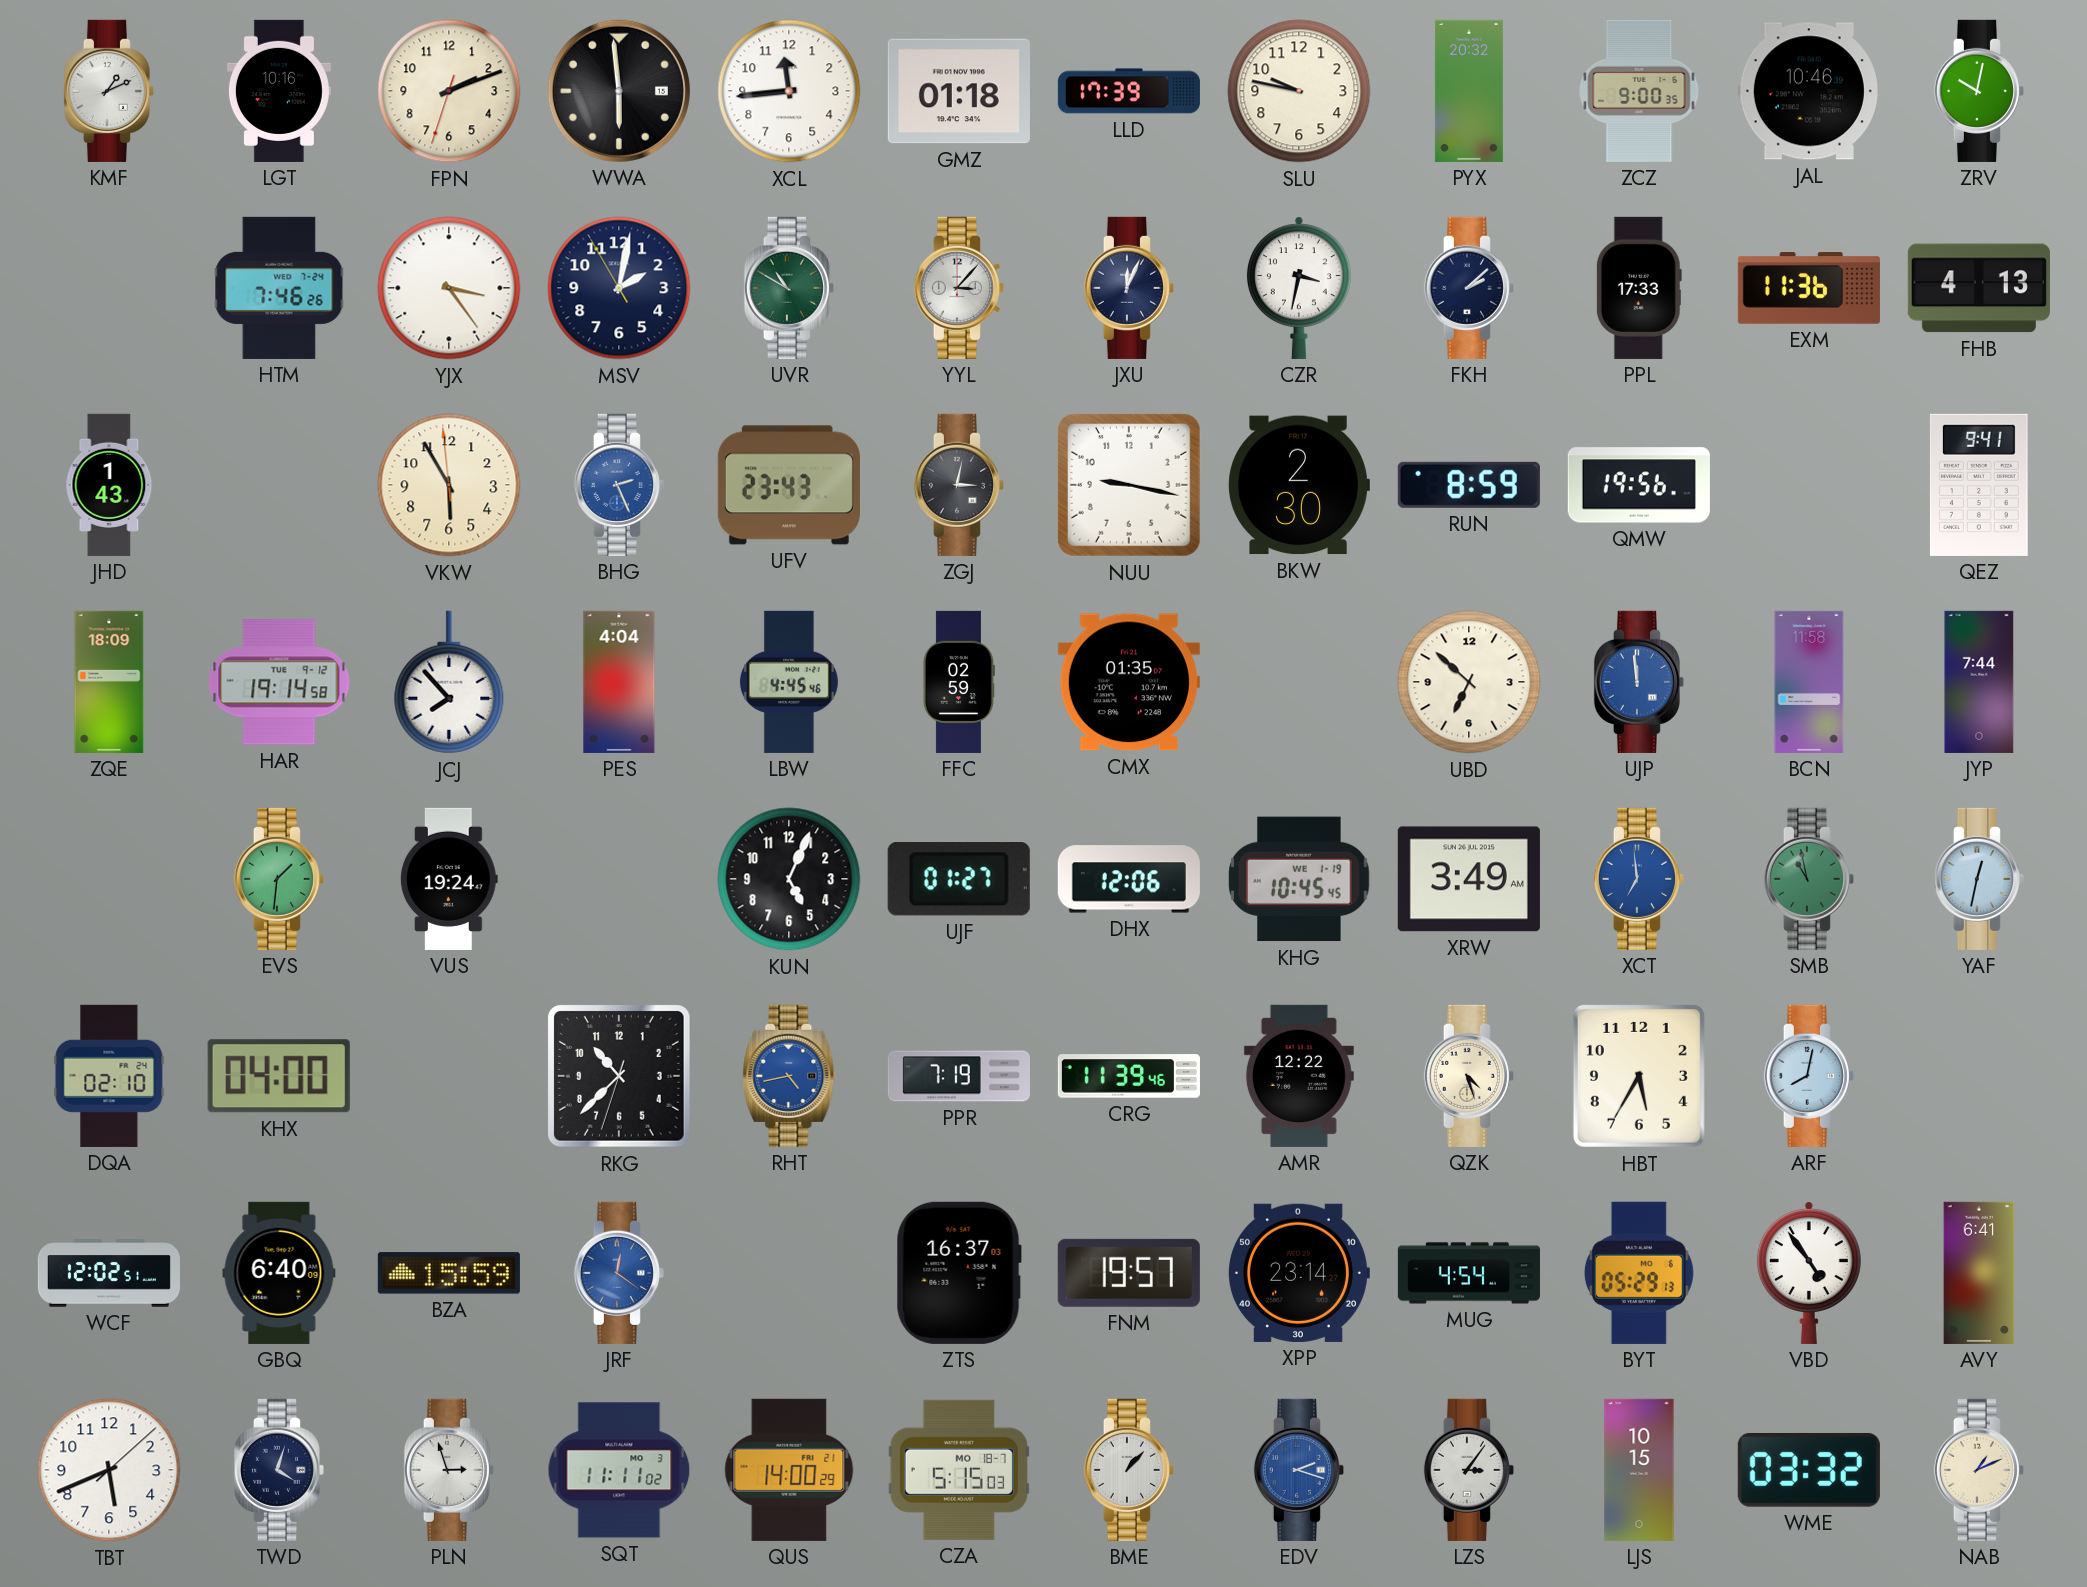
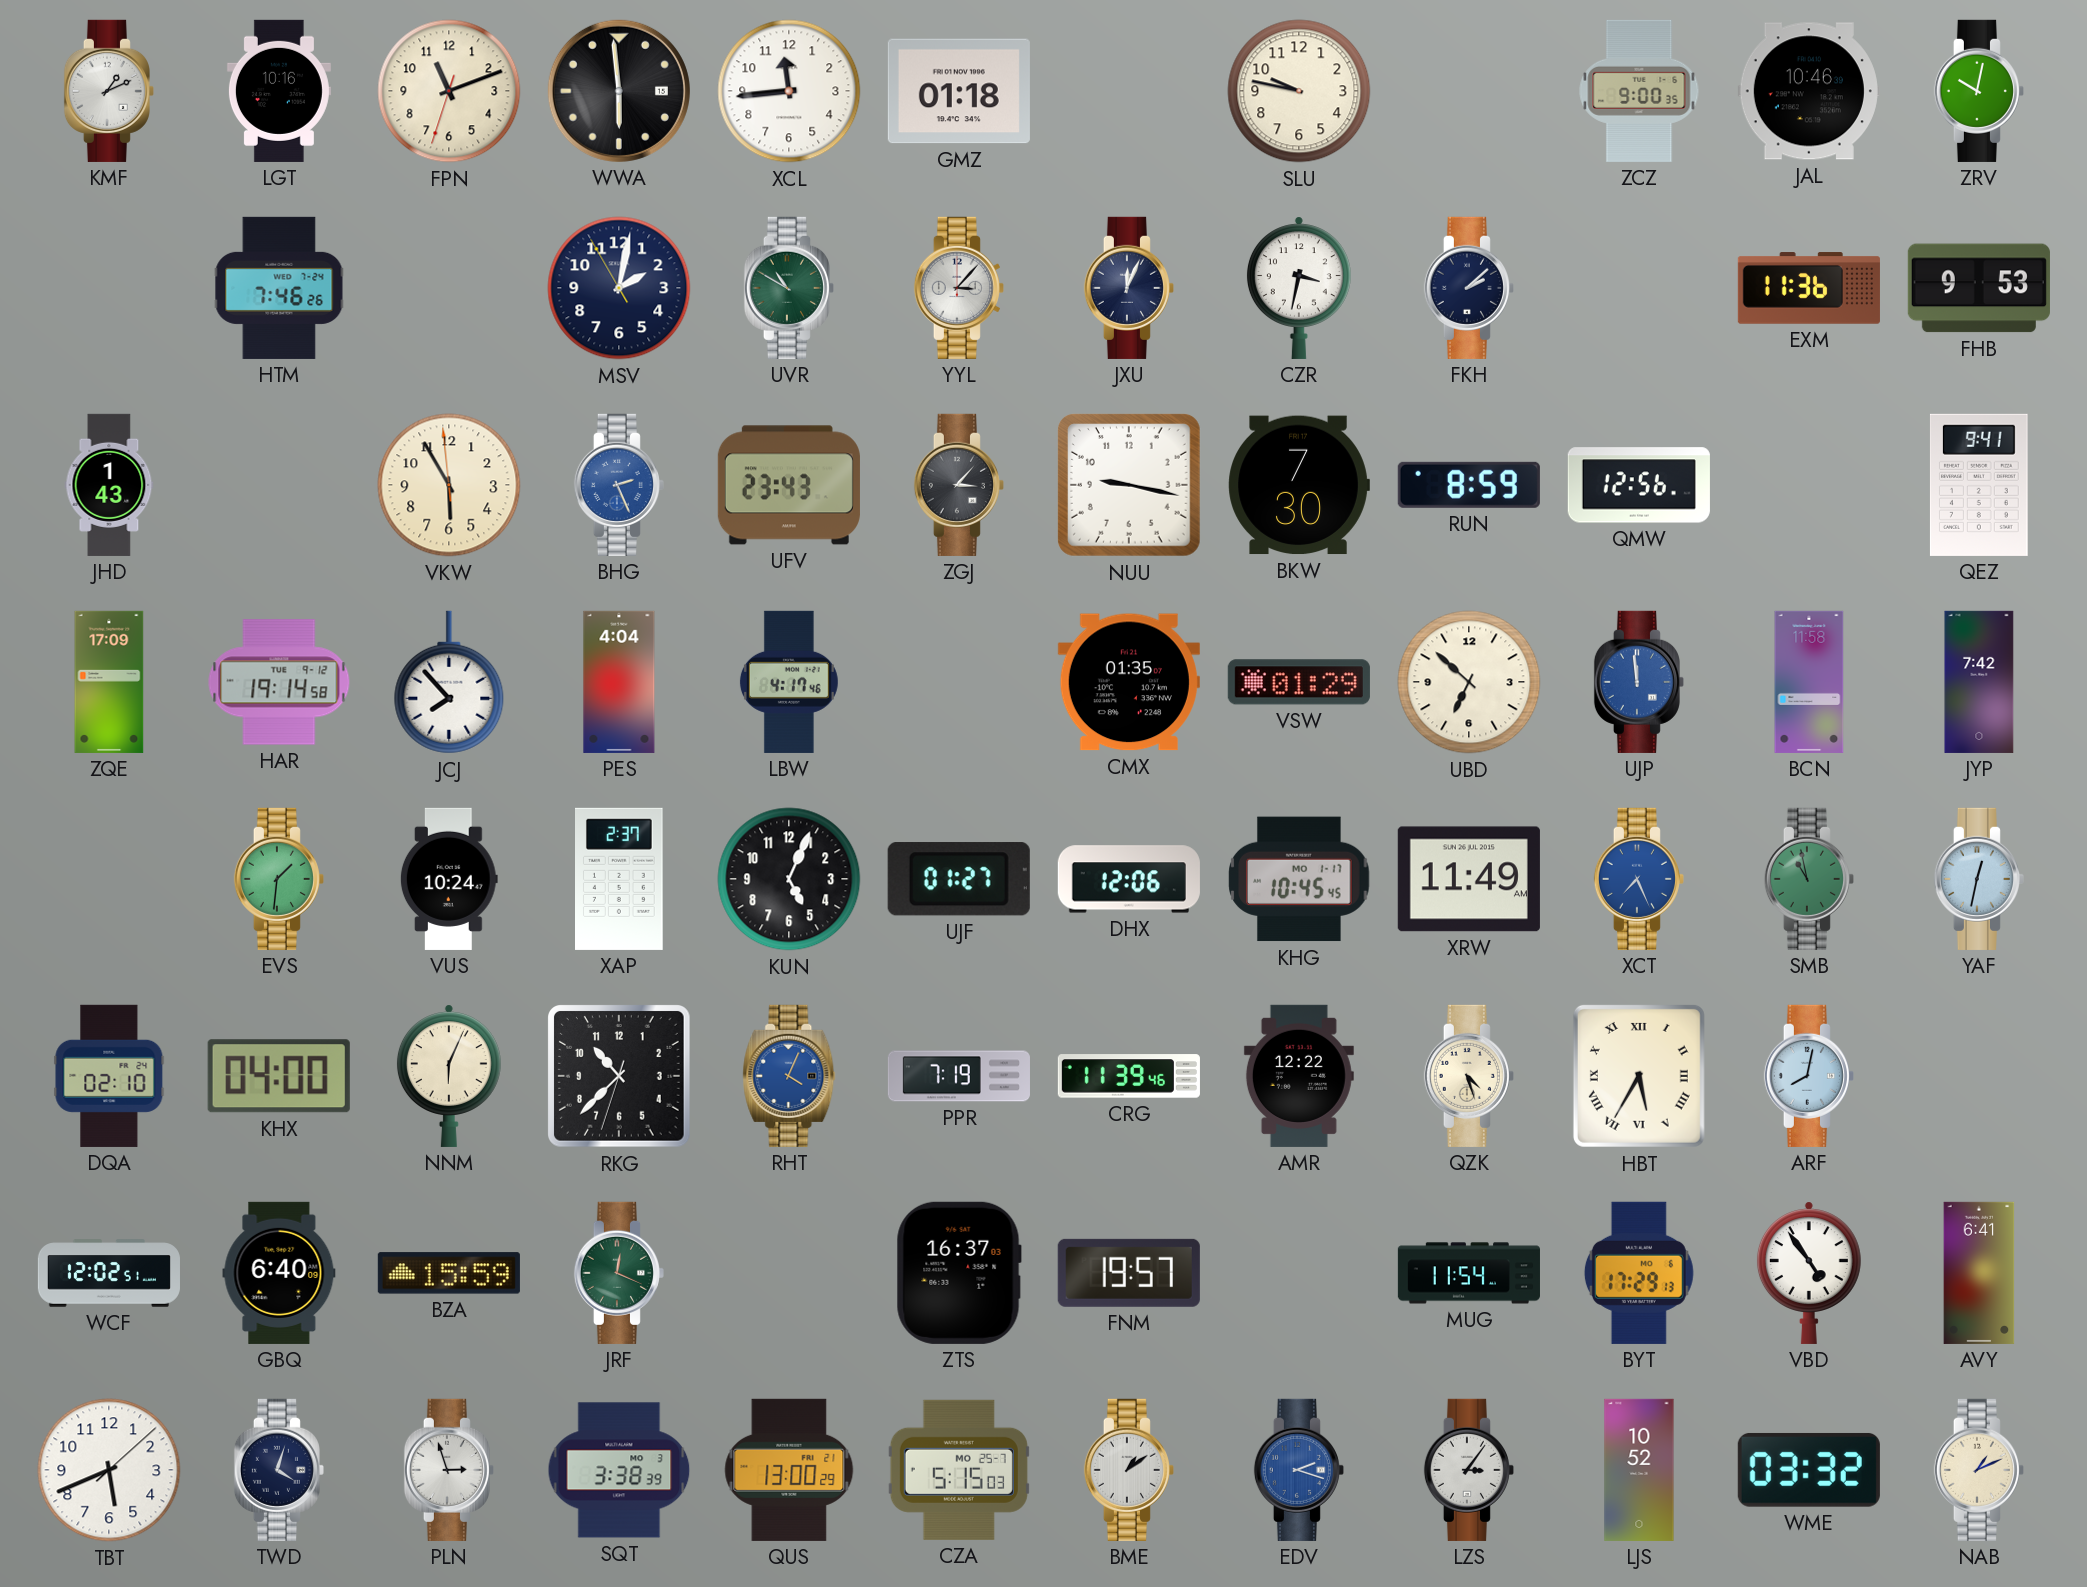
FPN: 2:11 -> 11:11
LLD: 17:39 -> none
PYX: 20:32 -> none
YJX: 3:24 -> none
PPL: 17:33 -> none
FHB: 4:13 -> 9:53
ZGJ: 3:02 -> 3:07
BKW: 2:30 -> 7:30
QMW: 19:56 -> 12:56
ZQE: 18:09 -> 17:09
LBW: 4:45 -> 4:17
FFC: 02:59 -> none
VSW: none -> 01:29
JYP: 7:44 -> 7:42
VUS: 19:24 -> 10:24
XAP: none -> 2:37
KHG date: WE 1-19 -> MO 1-17
XRW: 3:49 -> 11:49
XCT: 6:59 -> 7:26
NNM: none -> 6:04
RHT: 4:43 -> 4:04
HBT numerals: Arabic -> Roman
JRF: 12:21 -> 12:19
JRF dial: blue -> green
XPP: 23:14 -> none
MUG: 4:54 -> 11:54
BYT: 05:29 -> 17:29
SQT: 11:11 -> 3:38
QUS: 14:00 -> 13:00
CZA date: MO 18-7 -> MO 25-7
BME: 1:07 -> 1:09
LJS: 10:15 -> 10:52
